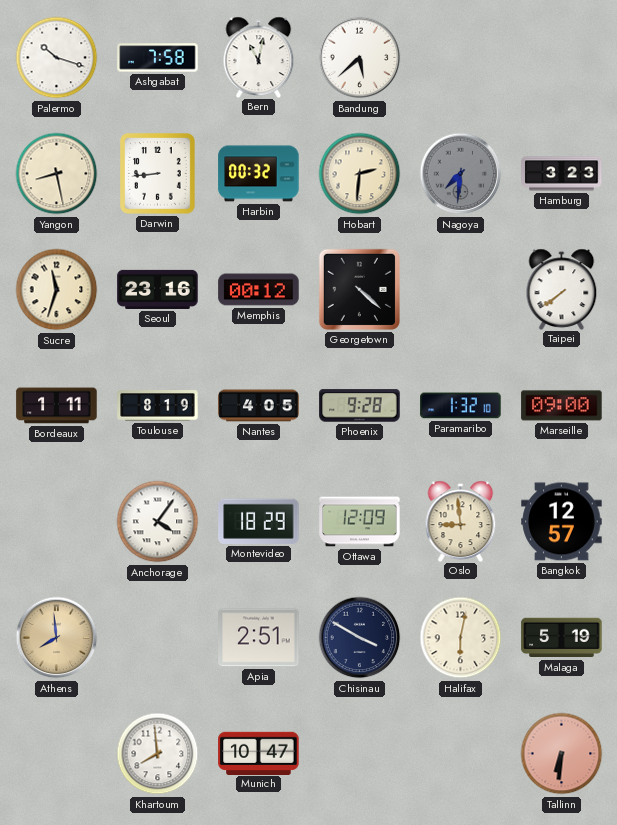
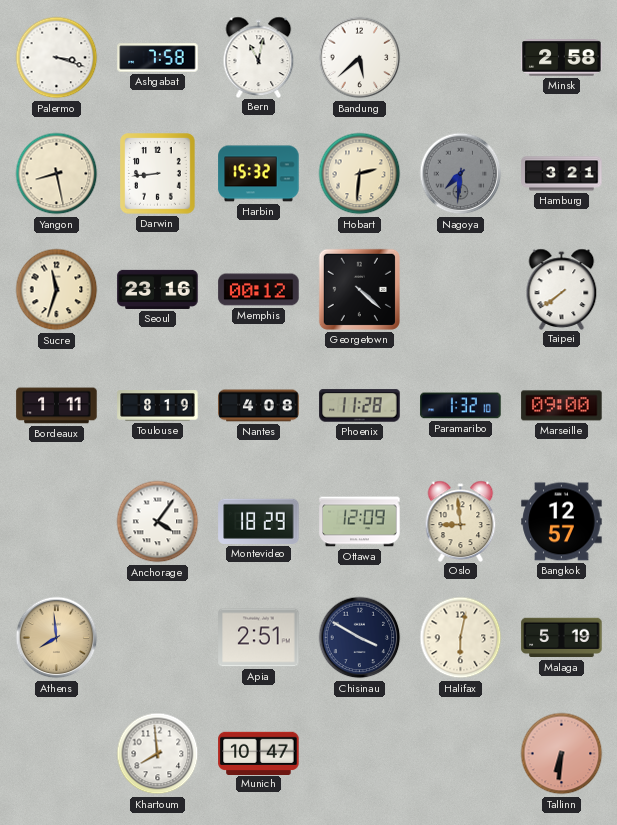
Palermo: 10:18 -> 3:18
Minsk: none -> 2:58
Harbin: 00:32 -> 15:32
Hamburg: 3:23 -> 3:21
Nantes: 4:05 -> 4:08
Phoenix: 9:28 -> 11:28
